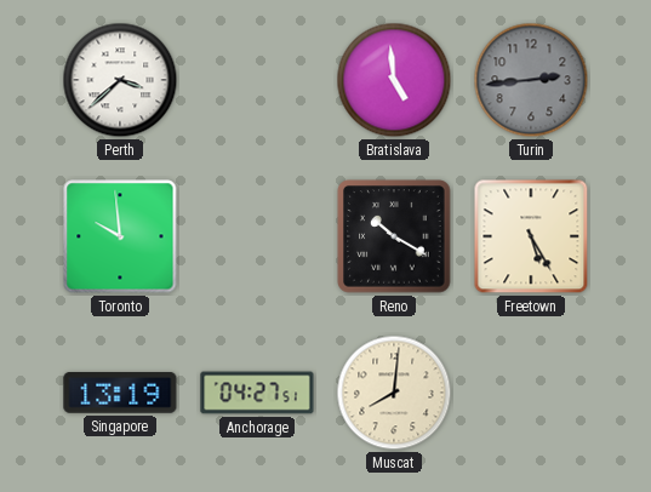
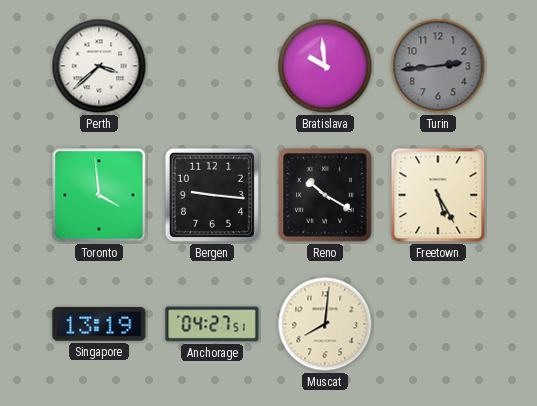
Bratislava: 4:59 -> 9:59
Toronto: 9:59 -> 3:59
Bergen: none -> 9:16
